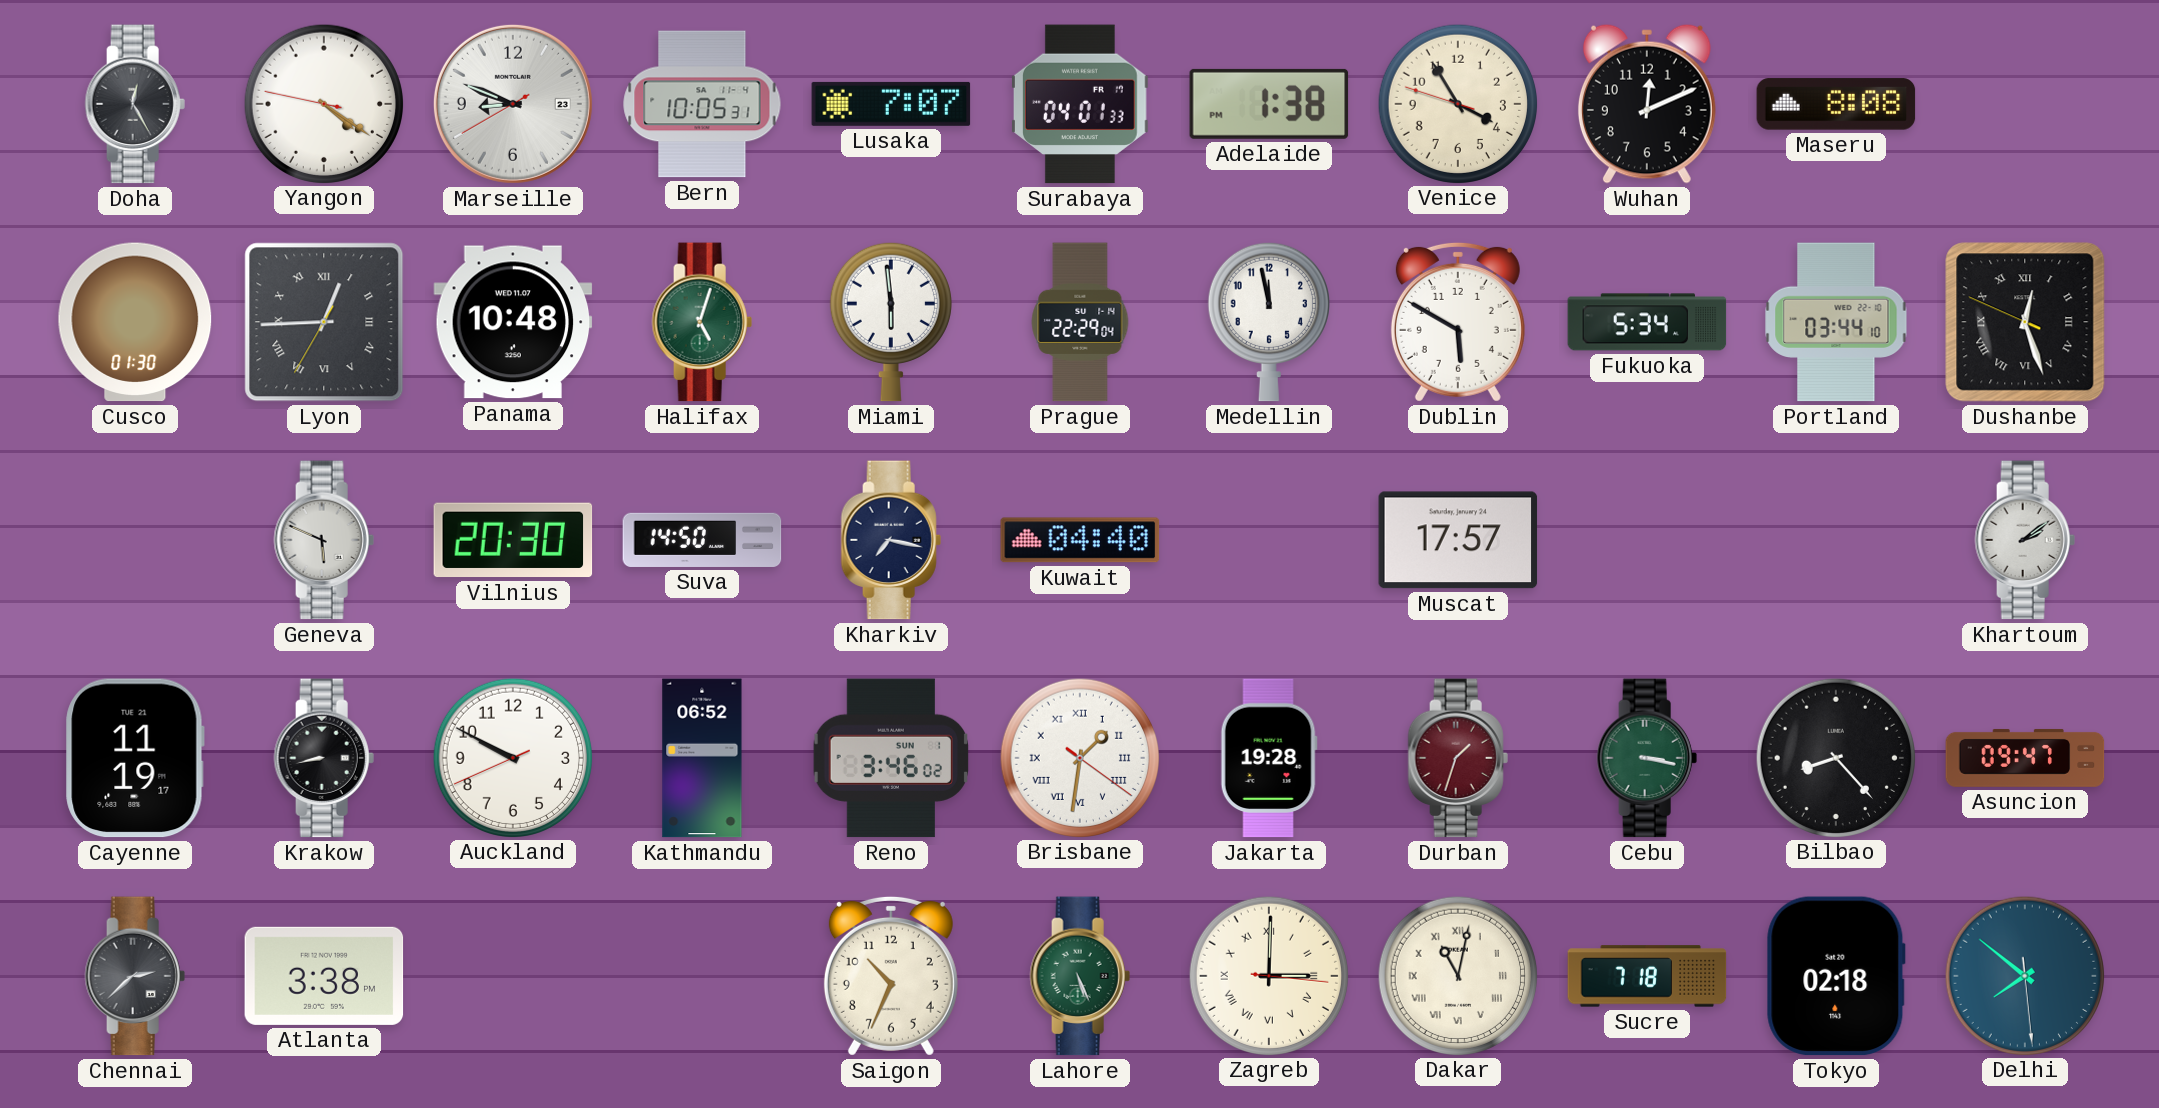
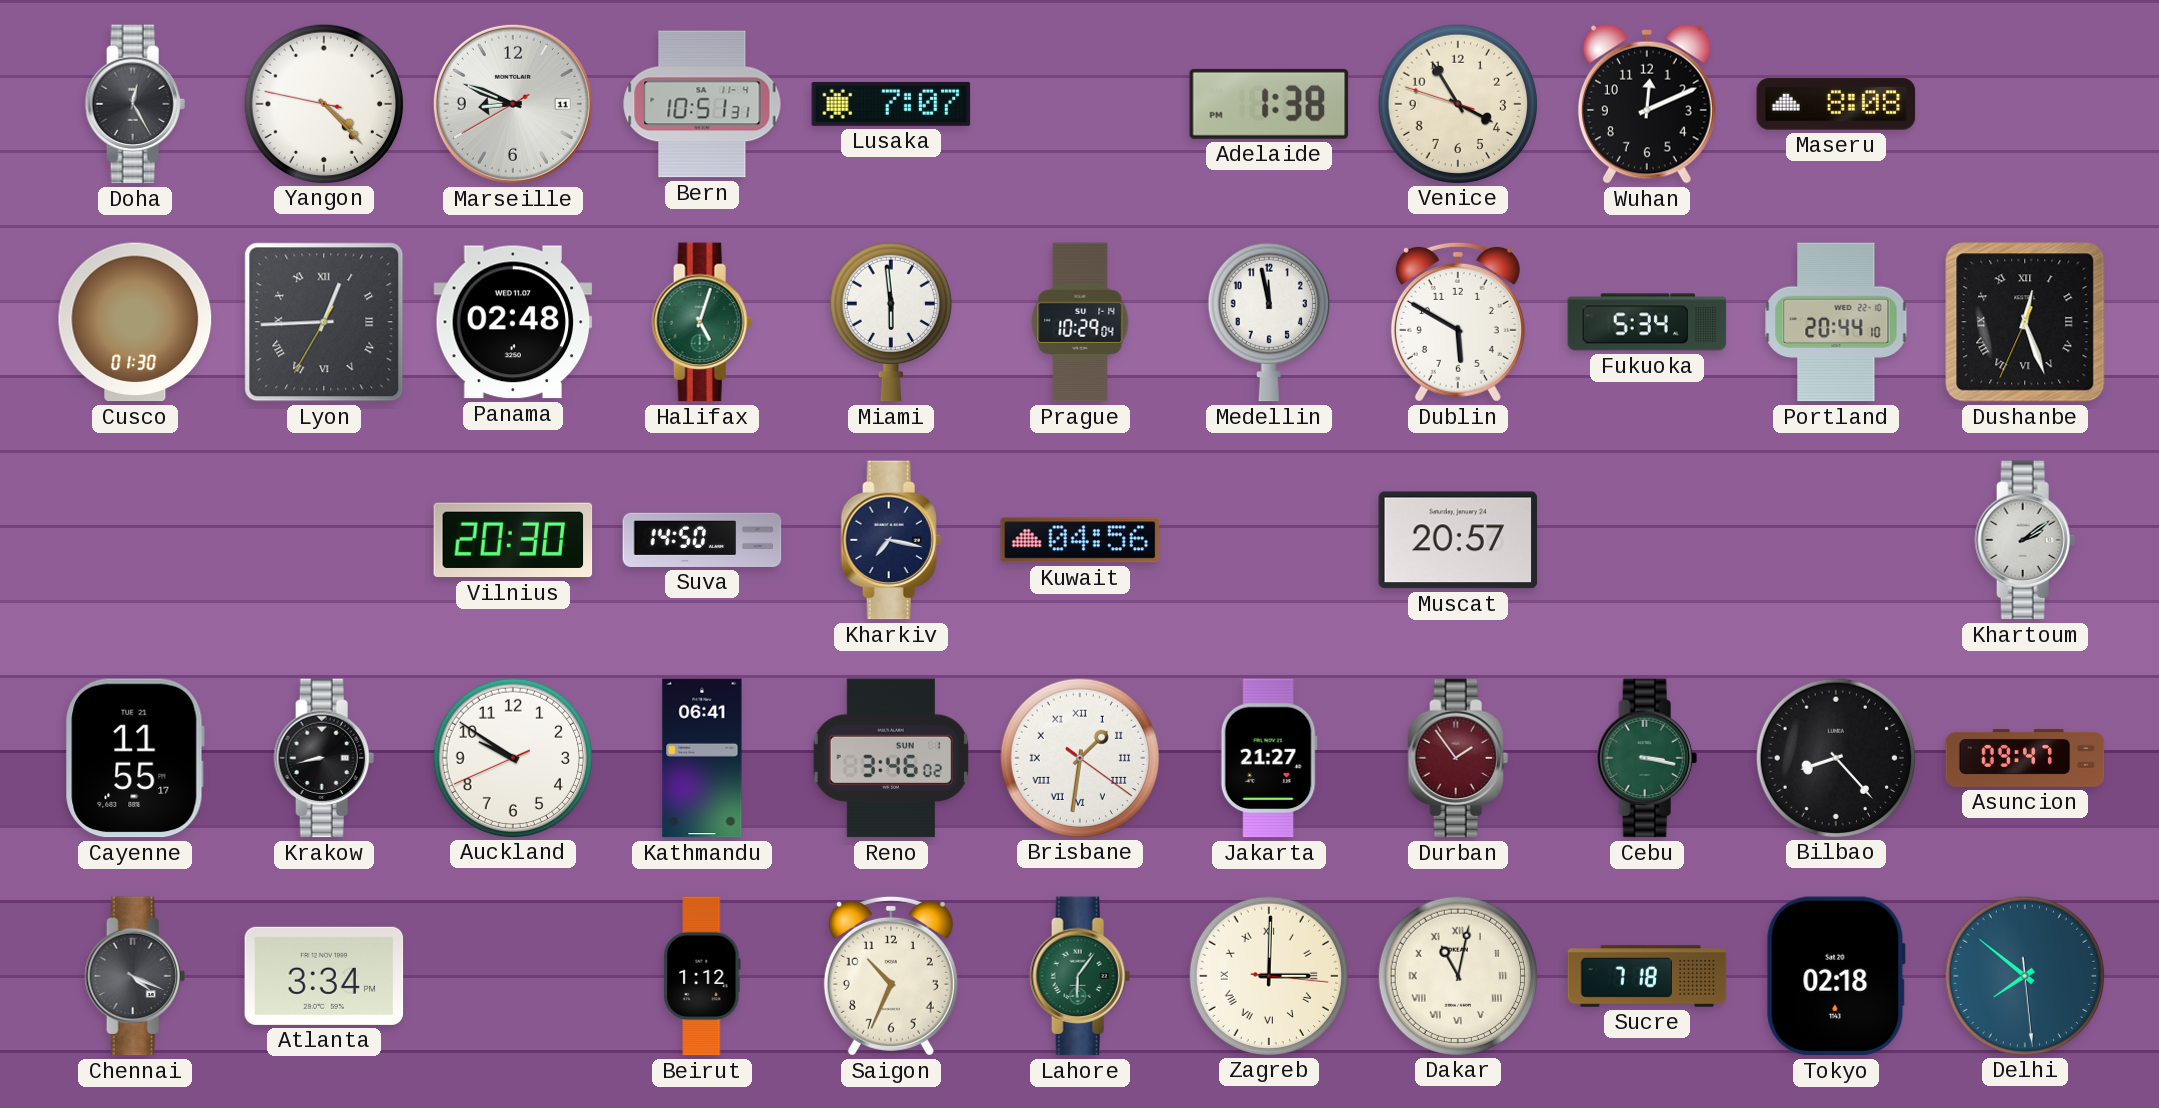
Yangon: 4:20 -> 4:22
Marseille date: 23 -> 11
Bern: 10:05 -> 10:51
Surabaya: 04:01 -> none
Panama: 10:48 -> 02:48
Prague: 22:29 -> 10:29
Portland: 03:44 -> 20:44
Dushanbe: 12:26:49 -> 12:26:34
Geneva: 5:49 -> none
Kuwait: 04:40 -> 04:56
Muscat: 17:57 -> 20:57
Cayenne: 11:19 -> 11:55
Auckland: 9:49 -> 9:50
Kathmandu: 06:52 -> 06:41
Jakarta: 19:28 -> 21:27
Durban: 1:33 -> 1:54
Chennai: 2:38 -> 4:19
Atlanta: 3:38 -> 3:34
Beirut: none -> 1:12
Lahore: 5:26 -> 6:06
